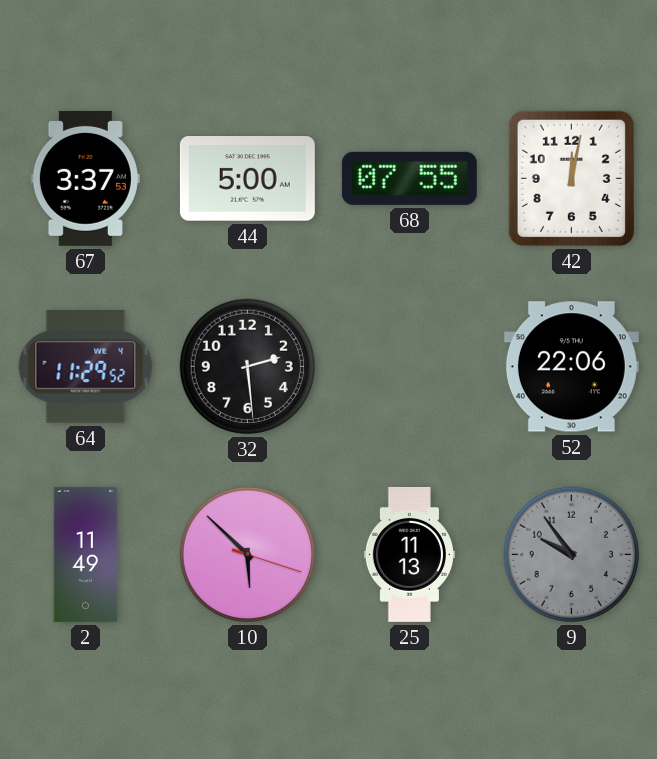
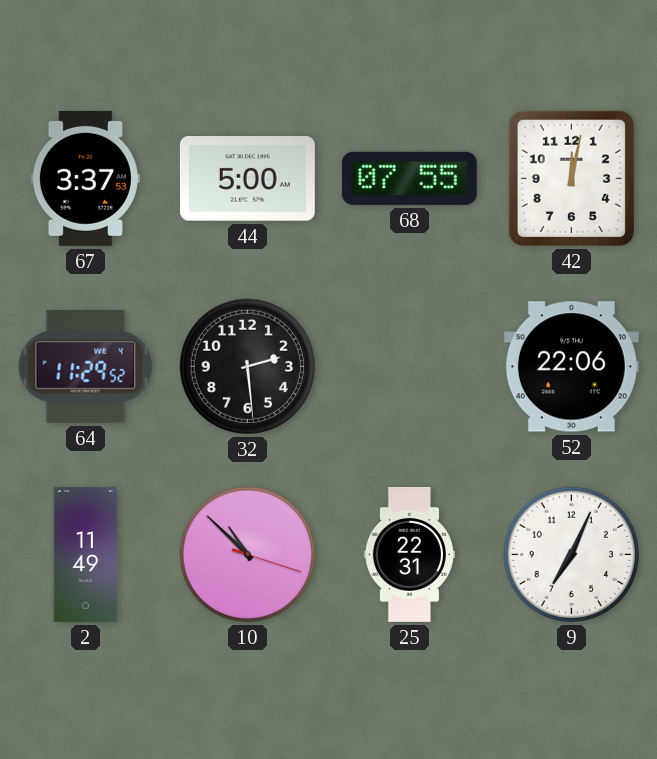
10: 5:52 -> 10:52
25: 11:13 -> 22:31
9: 9:54 -> 7:04
9 dial: grey -> white
